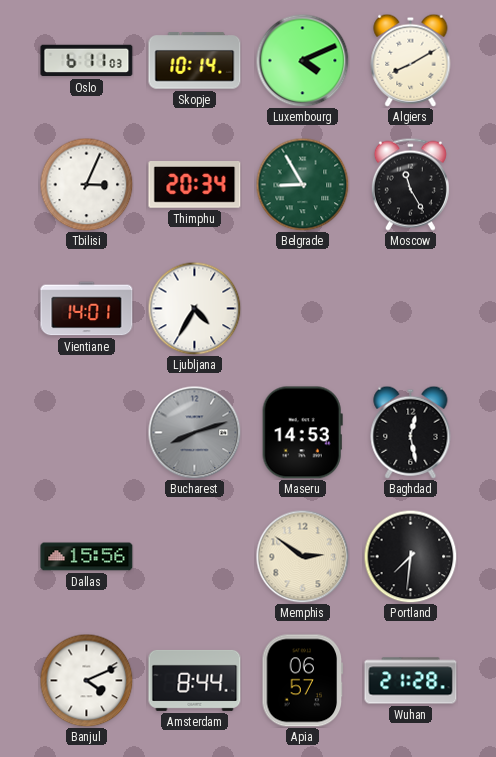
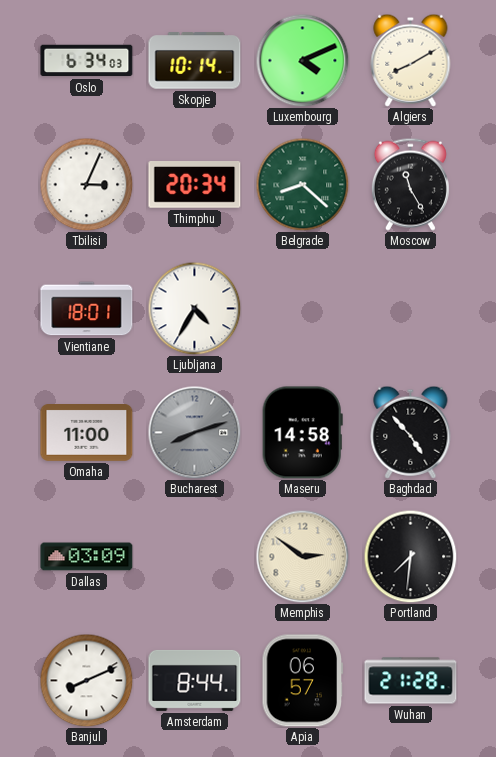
Oslo: 6:11 -> 6:34
Belgrade: 8:55 -> 8:22
Vientiane: 14:01 -> 18:01
Omaha: none -> 11:00
Maseru: 14:53 -> 14:58
Baghdad: 12:28 -> 4:53
Dallas: 15:56 -> 03:09
Banjul: 4:11 -> 8:11
